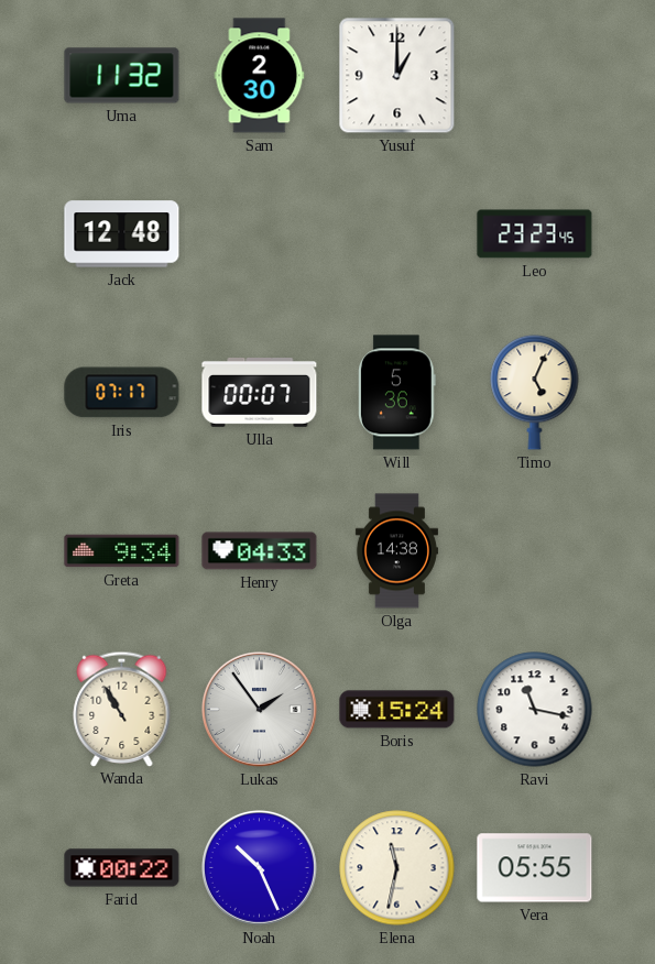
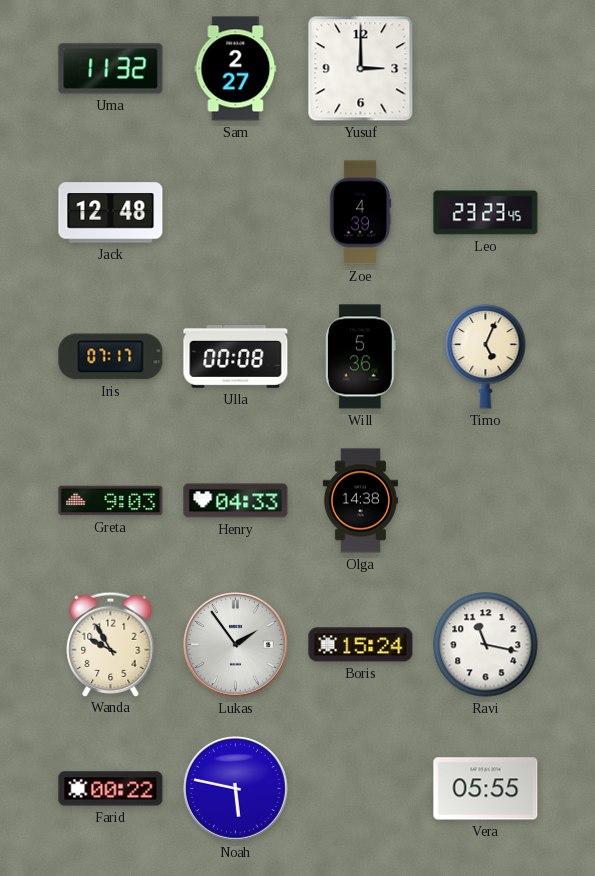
Sam: 2:30 -> 2:27
Yusuf: 1:00 -> 3:00
Zoe: none -> 4:39
Ulla: 00:07 -> 00:08
Greta: 9:34 -> 9:03
Wanda: 10:55 -> 9:55
Noah: 10:26 -> 5:47
Elena: 11:32 -> none
